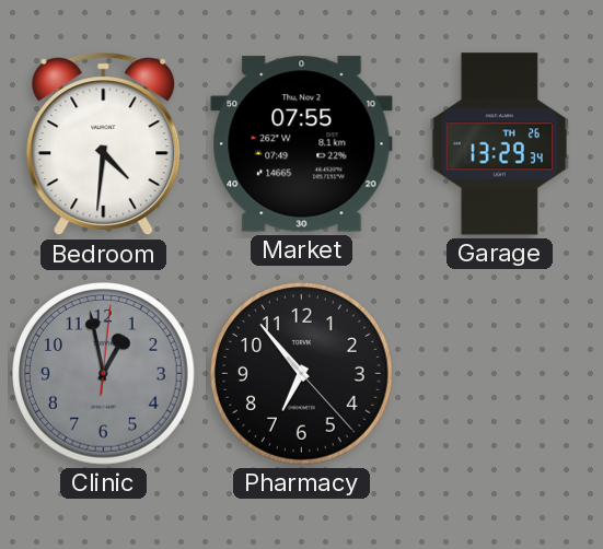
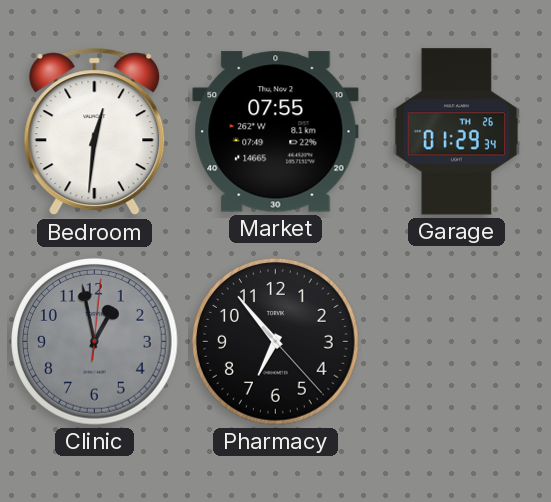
Bedroom: 4:31 -> 12:31
Garage: 13:29 -> 01:29
